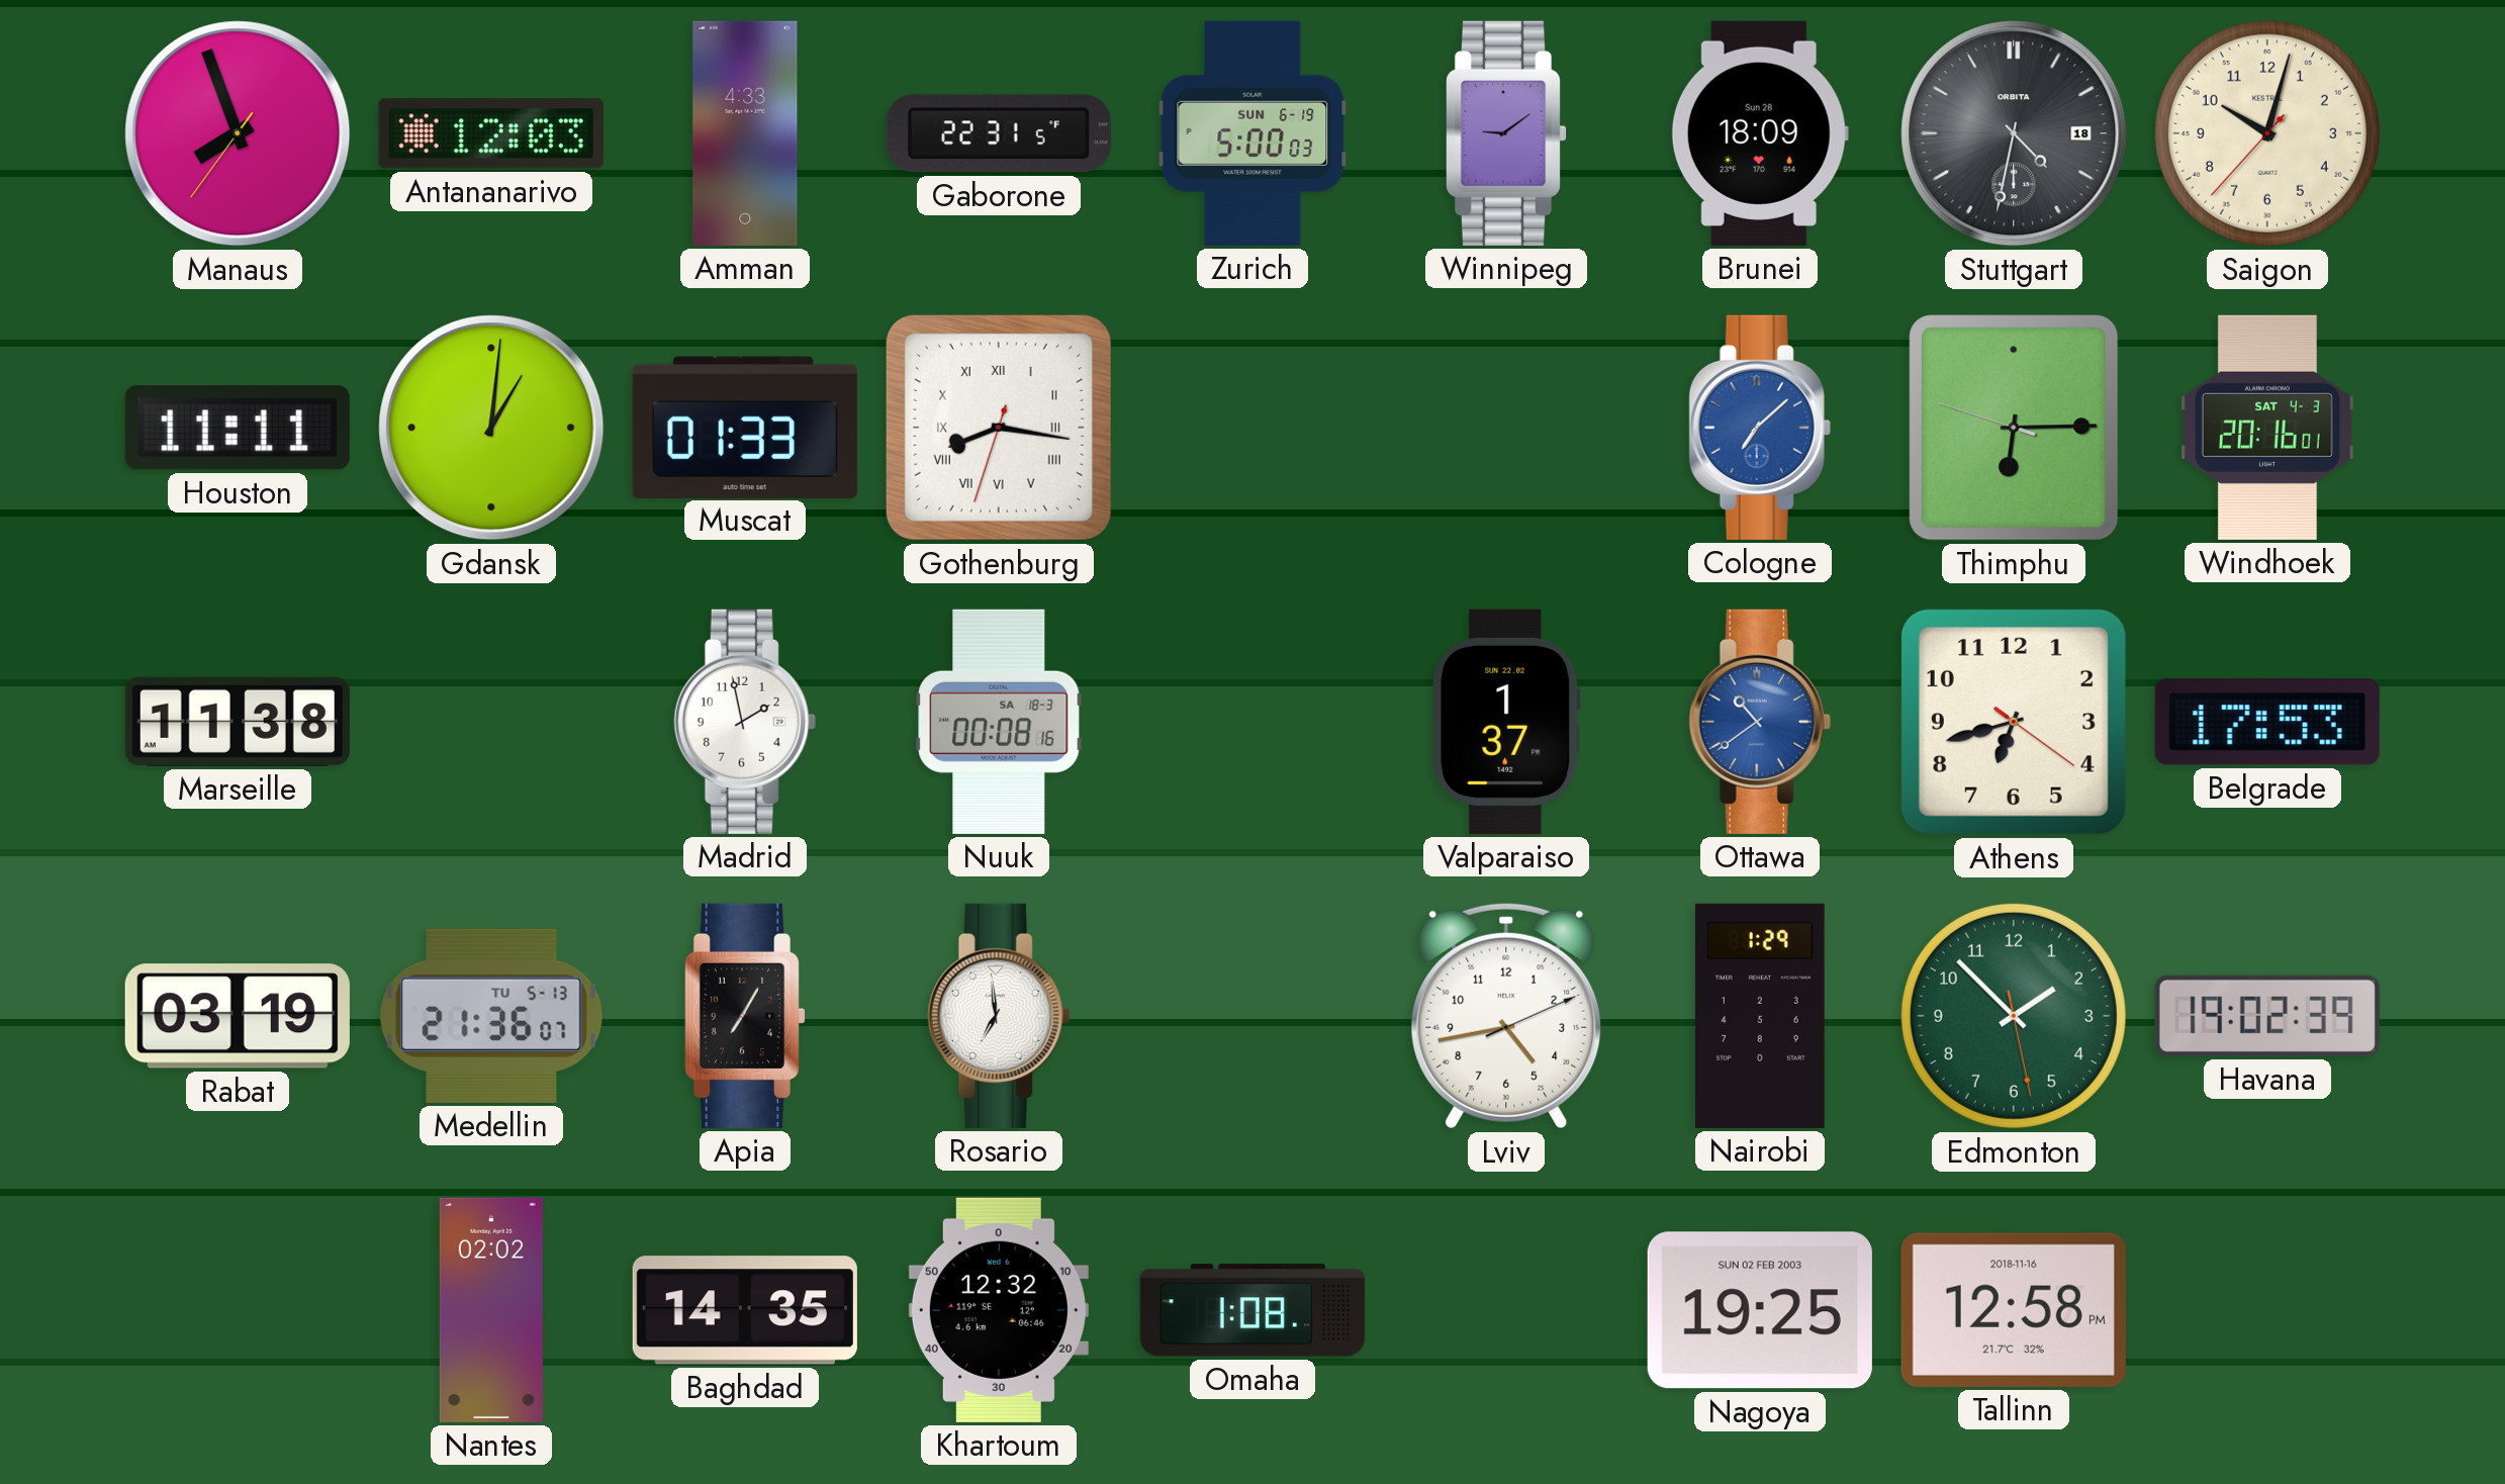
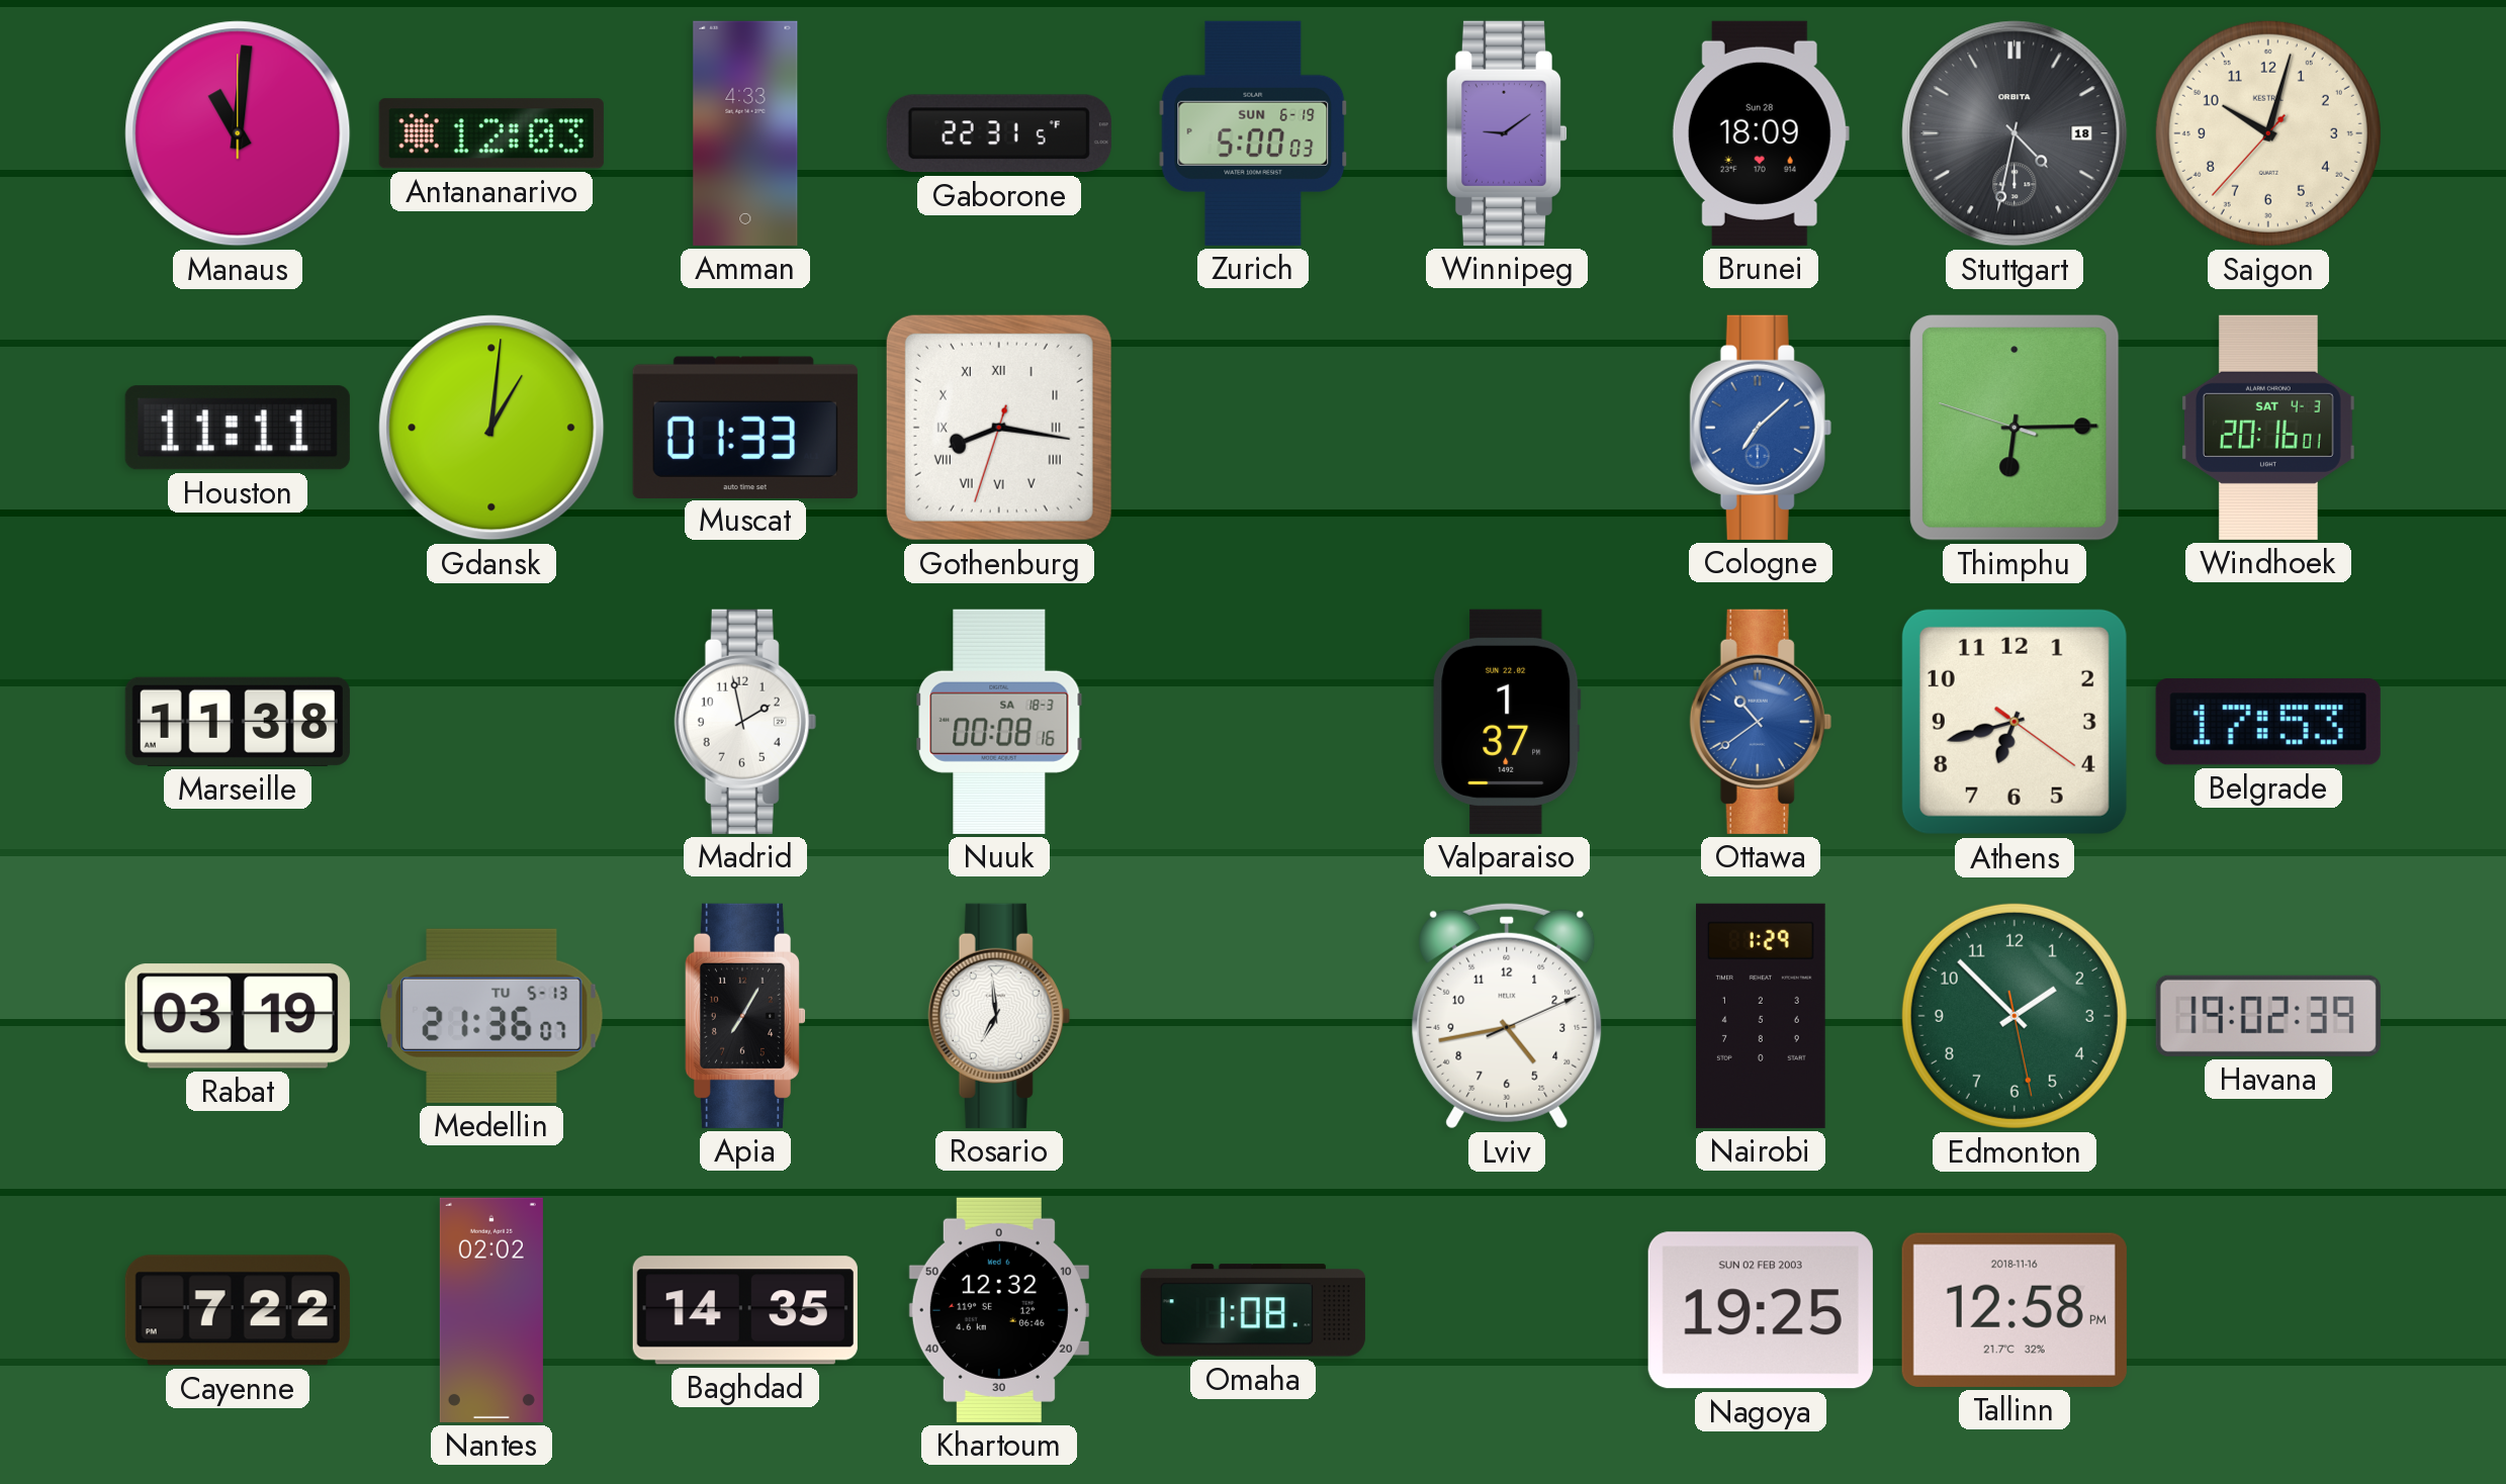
Manaus: 7:56 -> 11:01
Cayenne: none -> 7:22
